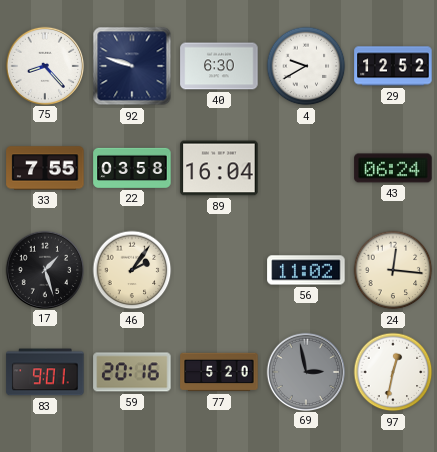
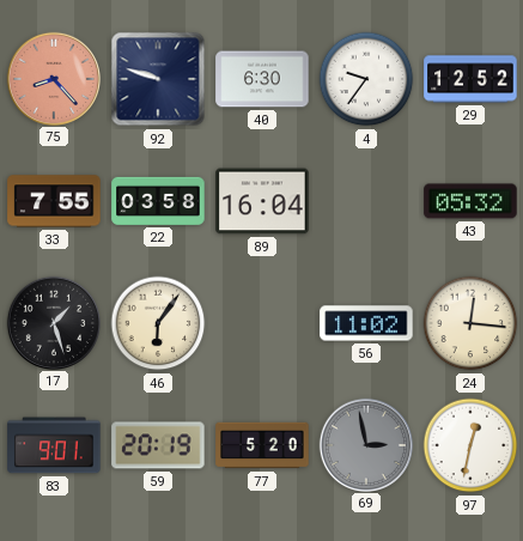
75 dial: white -> salmon
4: 9:40 -> 9:36
43: 06:24 -> 05:32
46: 2:06 -> 6:06
59: 20:16 -> 20:19
